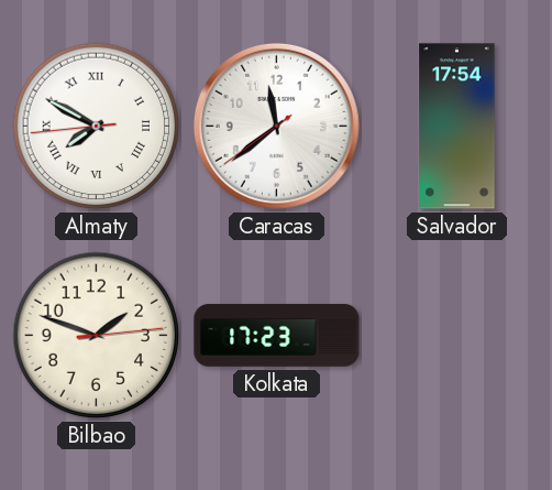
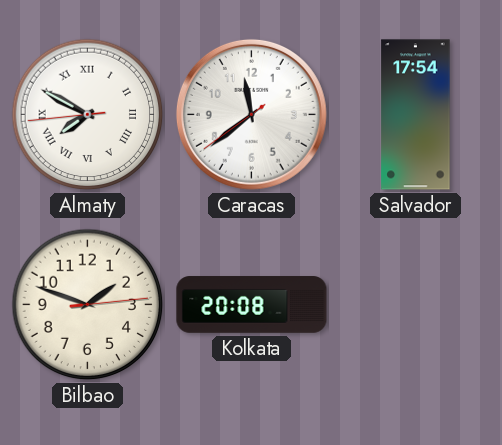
Kolkata: 17:23 -> 20:08
